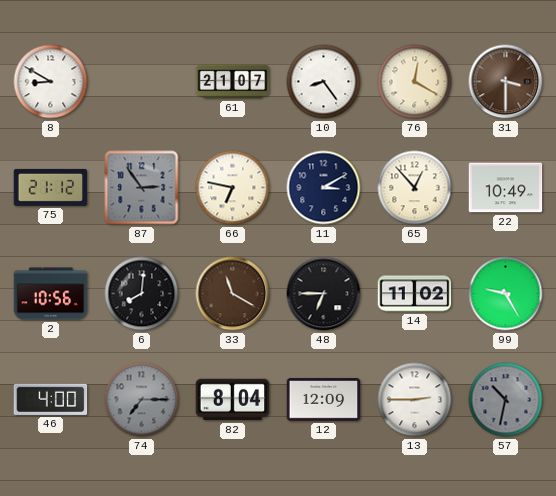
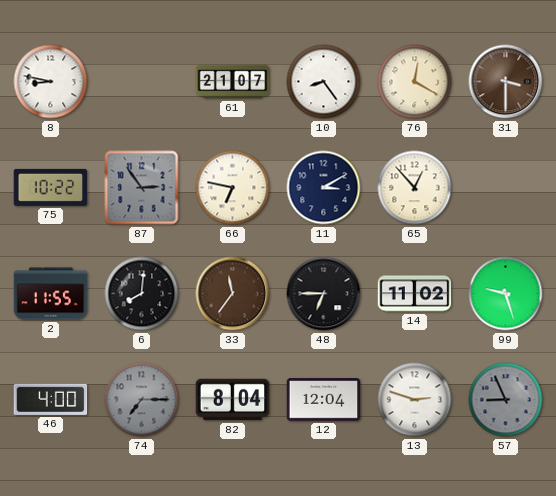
8: 8:50 -> 8:47
75: 21:12 -> 10:22
22: 10:49 -> none
2: 10:56 -> 11:55
33: 11:20 -> 11:36
99: 9:25 -> 9:27
12: 12:09 -> 12:04
13: 2:45 -> 2:48
57: 10:32 -> 8:56
